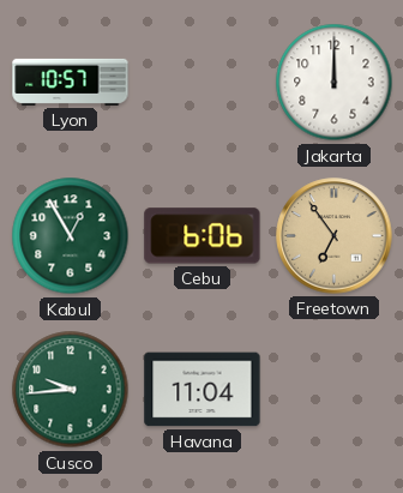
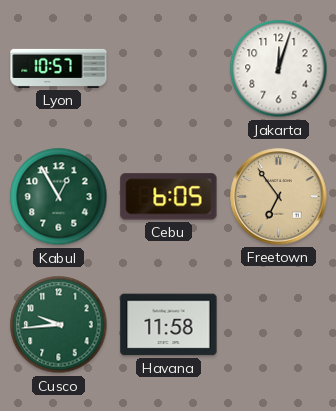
Jakarta: 12:00 -> 12:03
Cebu: 6:06 -> 6:05
Havana: 11:04 -> 11:58
